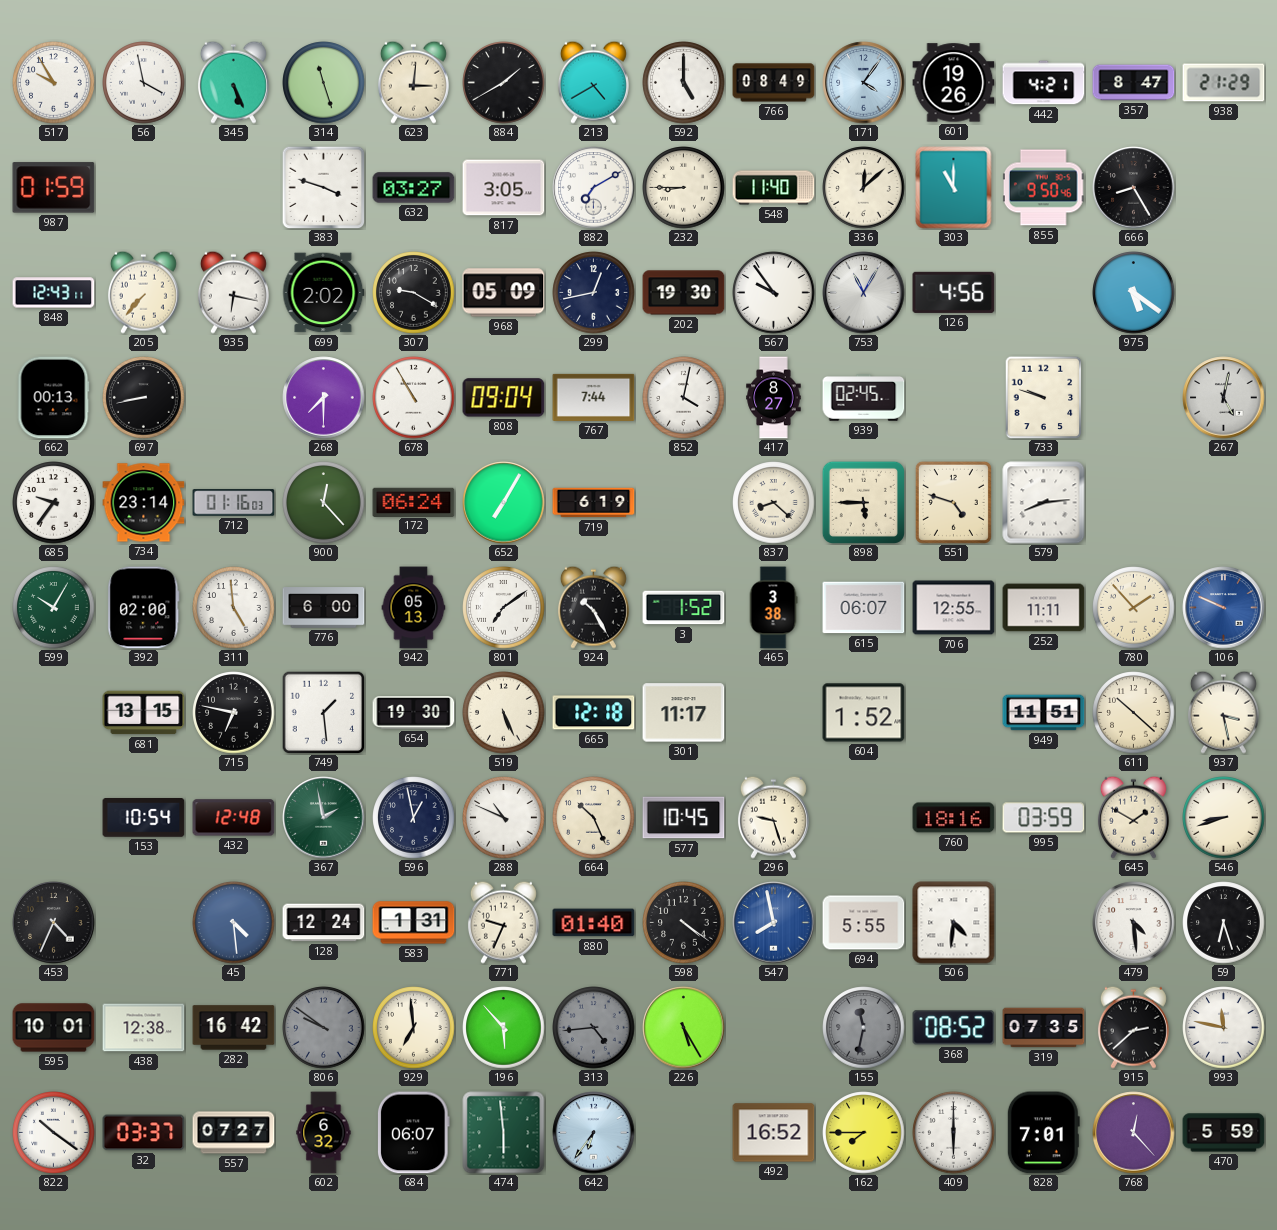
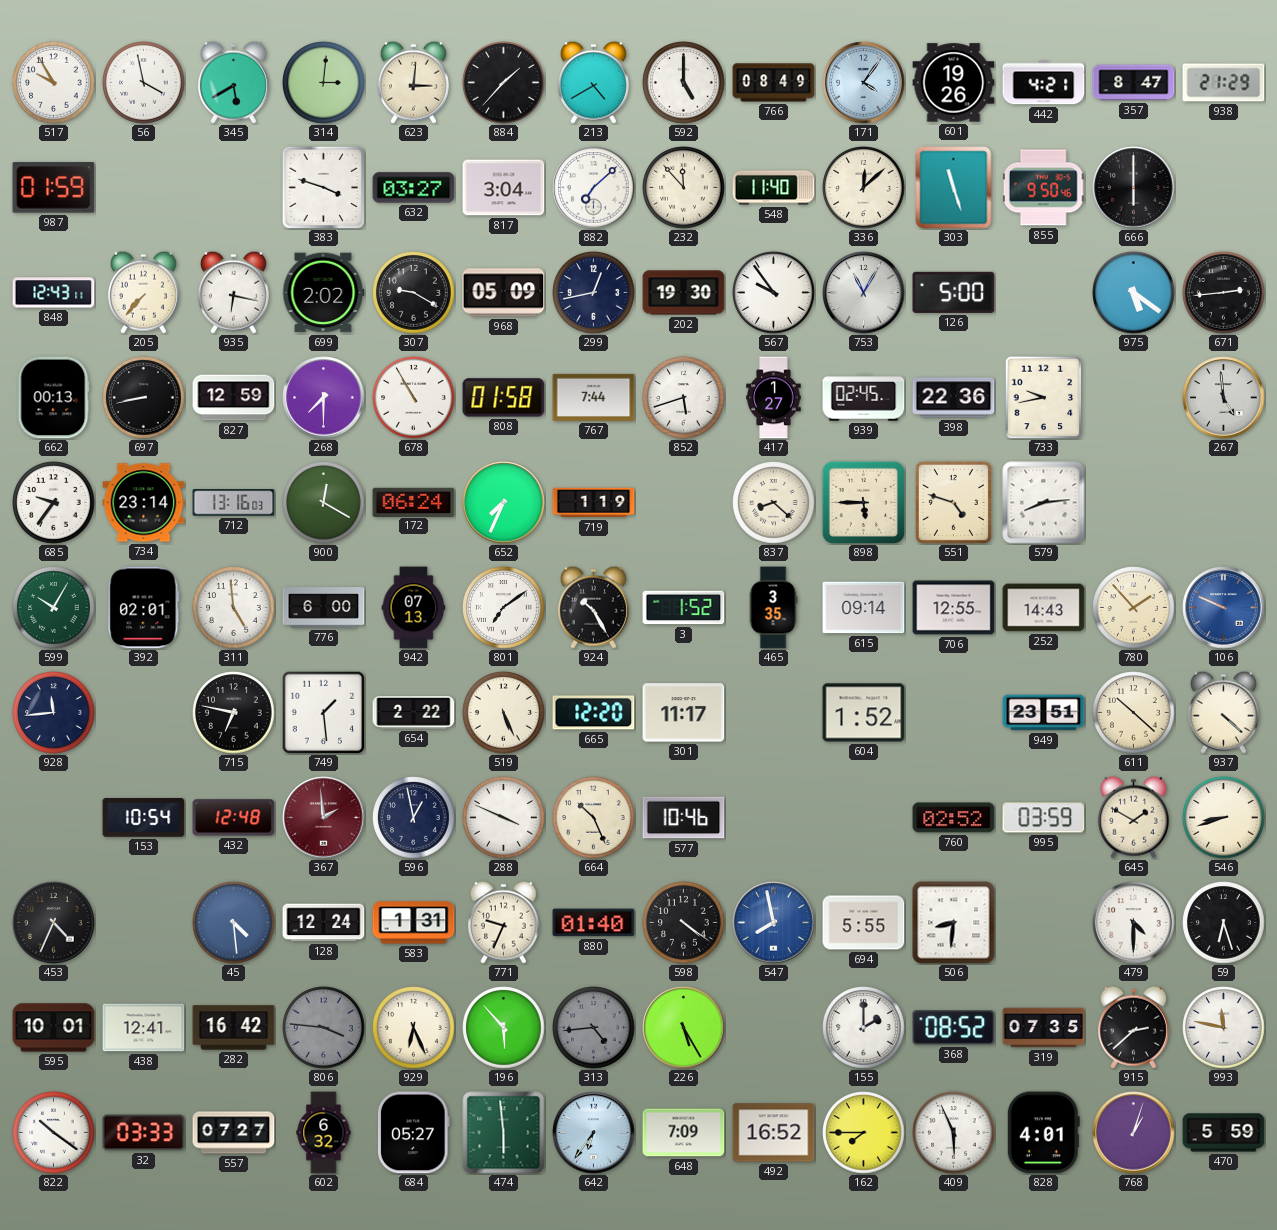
345: 5:26 -> 5:40
314: 11:27 -> 3:01
884: 1:40 -> 1:37
817: 3:05 -> 3:04
882: 7:10 -> 7:08
232: 8:45 -> 11:53
303: 11:00 -> 11:27
666: 8:25 -> 6:00
126: 4:56 -> 5:00
671: none -> 2:44
827: none -> 12:59
808: 09:04 -> 01:58
852: 4:02 -> 5:42
417: 8:27 -> 1:27
398: none -> 22:36
733: 9:48 -> 9:43
267: 5:02 -> 4:59
712: 01:16 -> 13:16
900: 12:23 -> 12:20
652: 7:05 -> 7:34
719: 6:19 -> 1:19
392: 02:00 -> 02:01
942: 05:13 -> 07:13
465: 3:38 -> 3:35
615: 06:07 -> 09:14
252: 11:11 -> 14:43
928: none -> 11:44
681: 13:15 -> none
654: 19:30 -> 2:22
665: 12:18 -> 12:20
949: 11:51 -> 23:51
937: 3:28 -> 4:22
367: 1:58 -> 1:59
367 dial: green -> burgundy
288: 10:49 -> 3:49
577: 10:45 -> 10:46
296: 9:27 -> none
760: 18:16 -> 02:52
506: 4:31 -> 8:31
479: 4:29 -> 4:30
438: 12:38 -> 12:41
806: 9:51 -> 3:46
929: 6:59 -> 6:26
155: 11:32 -> 2:00
155 dial: grey -> white
32: 03:37 -> 03:33
684: 06:07 -> 05:27
648: none -> 7:09
409: 6:00 -> 5:56
828: 7:01 -> 4:01
768: 12:23 -> 1:03
